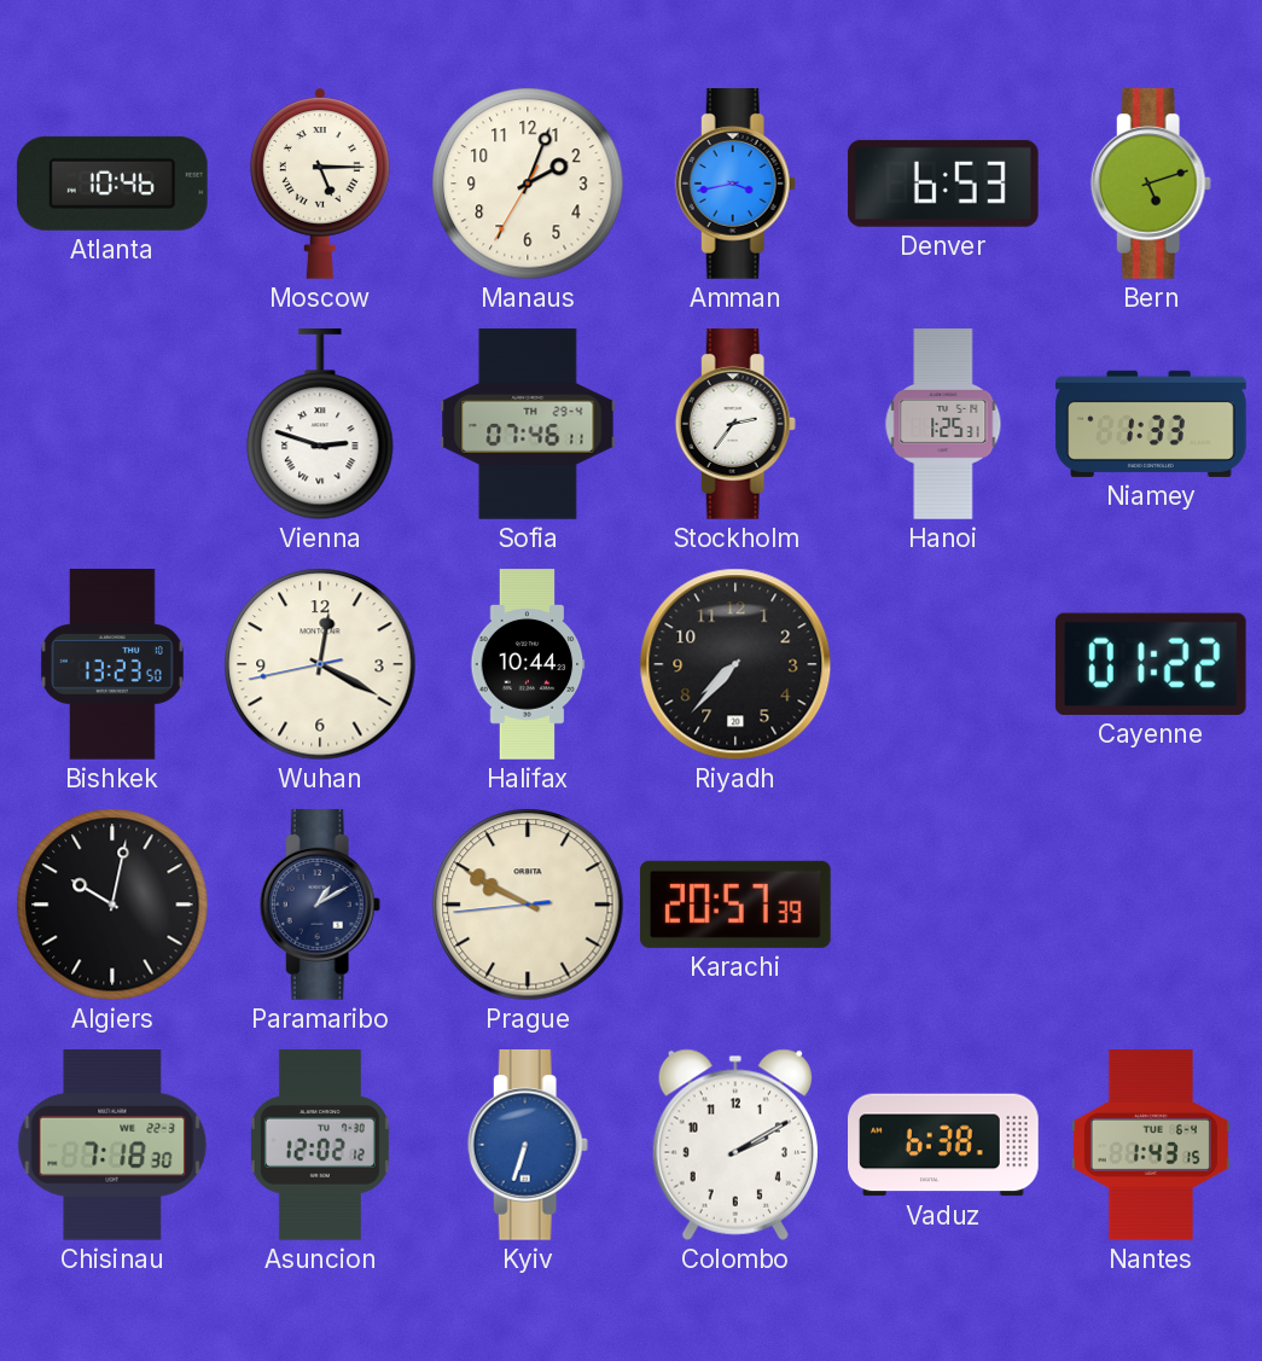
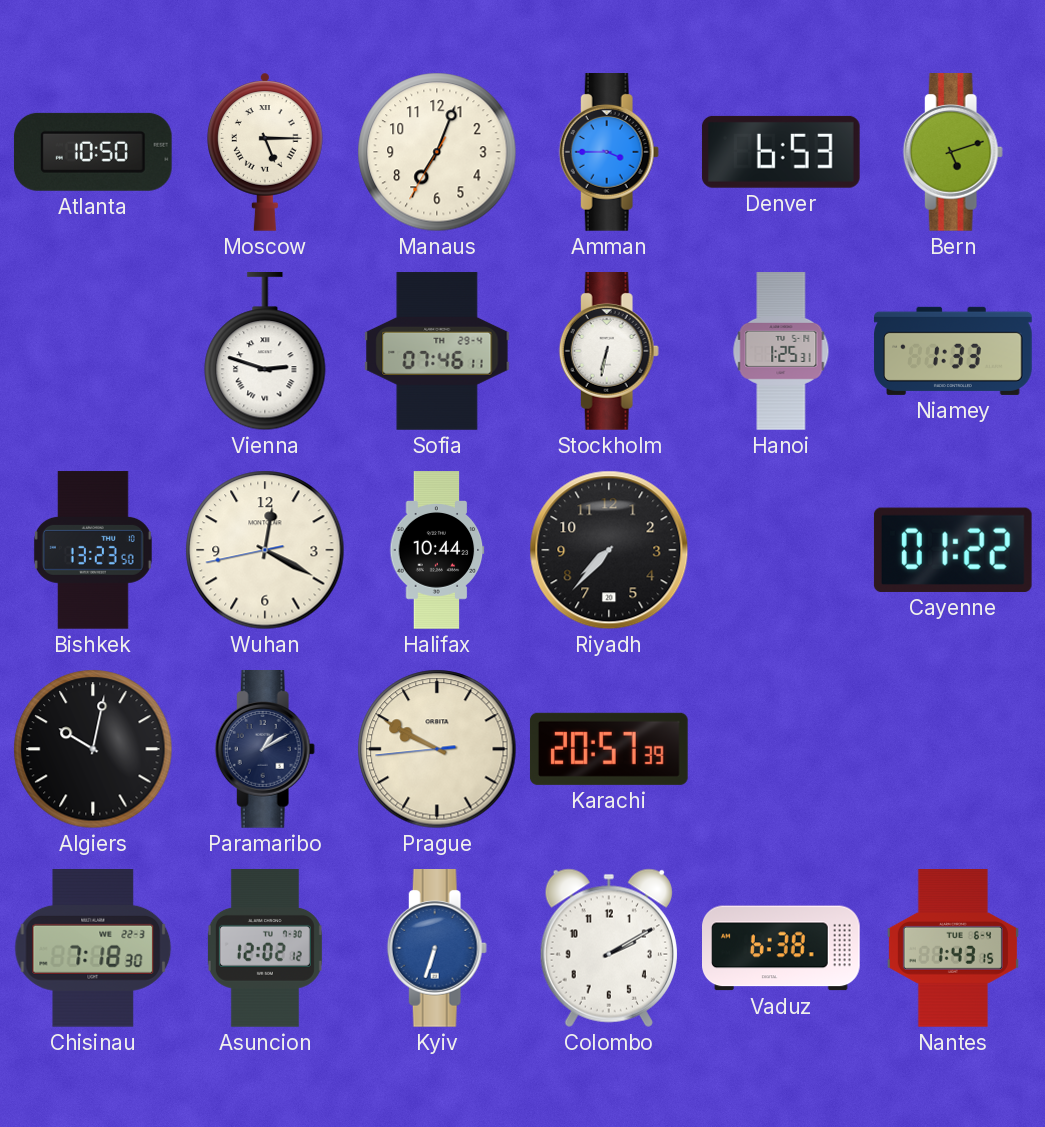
Atlanta: 10:46 -> 10:50
Manaus: 2:03 -> 7:03
Amman: 3:43 -> 3:45
Stockholm: 2:36 -> 6:32
